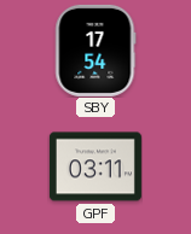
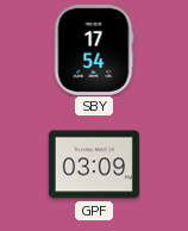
GPF: 03:11 -> 03:09
